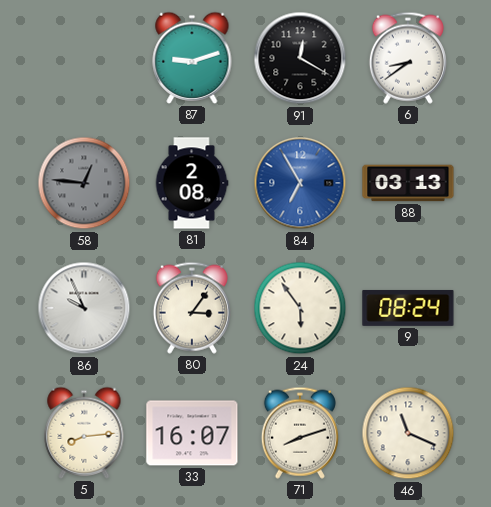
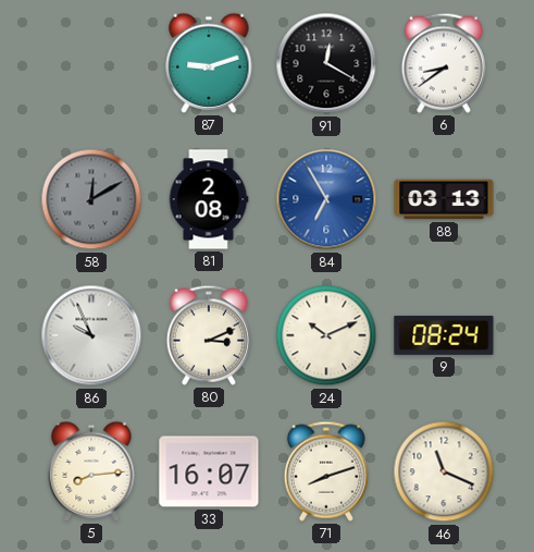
58: 12:46 -> 12:10
80: 3:06 -> 3:11
24: 5:54 -> 10:11
